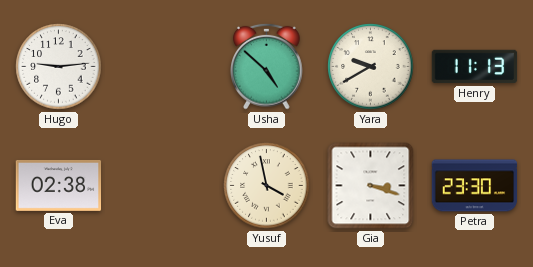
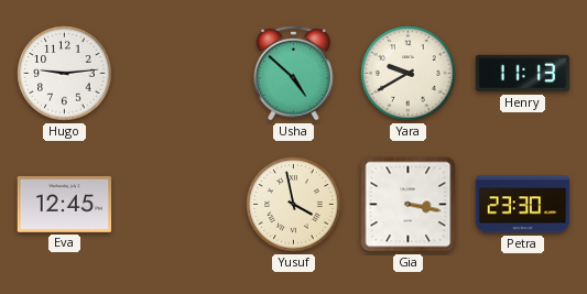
Eva: 02:38 -> 12:45
Gia: 3:18 -> 3:17
